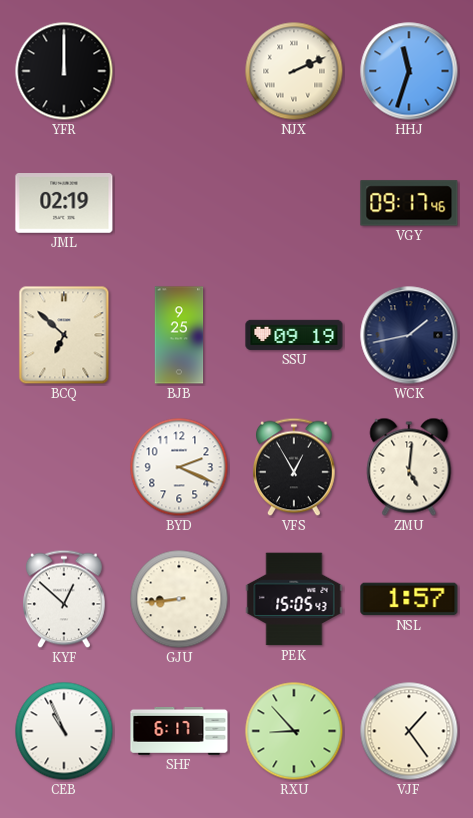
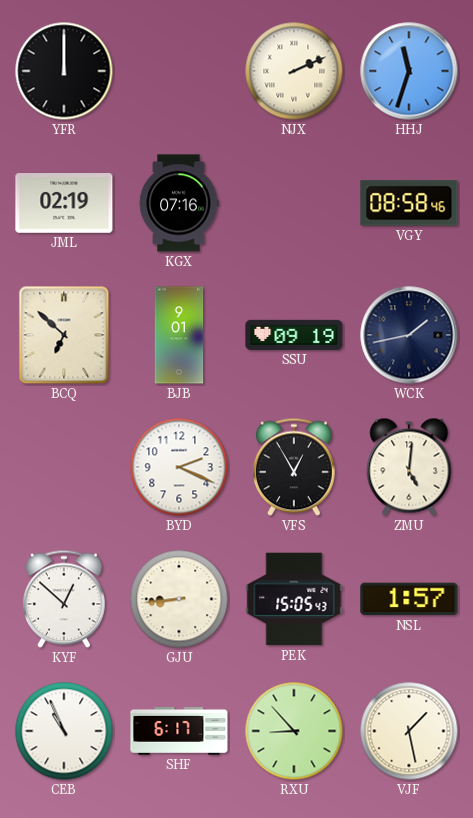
KGX: none -> 07:16
VGY: 09:17 -> 08:58
BJB: 9:25 -> 9:01
VJF: 1:24 -> 1:28
